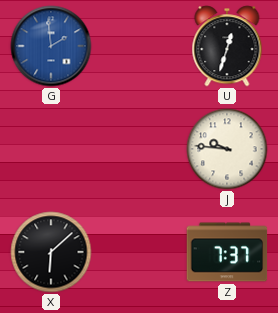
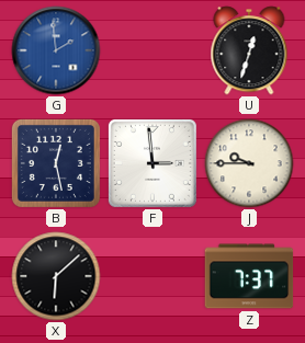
B: none -> 12:28
F: none -> 2:59
J: 9:46 -> 9:45
